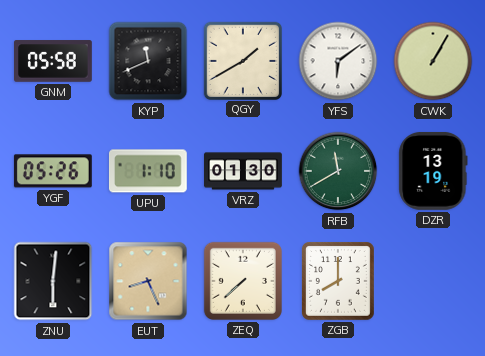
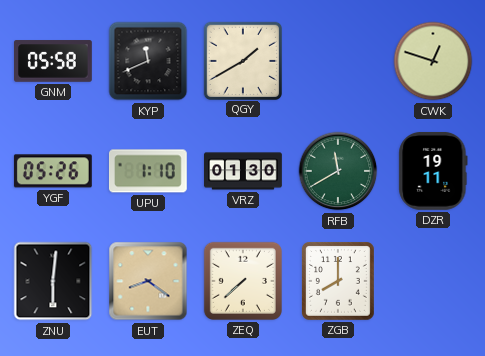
YFS: 6:09 -> none
CWK: 1:05 -> 12:48
DZR: 13:19 -> 19:11
EUT: 8:26 -> 8:21
